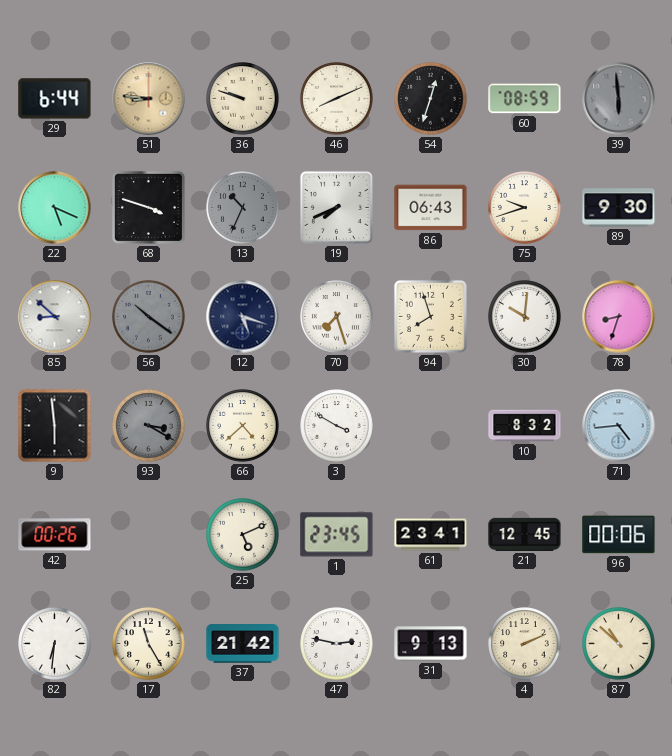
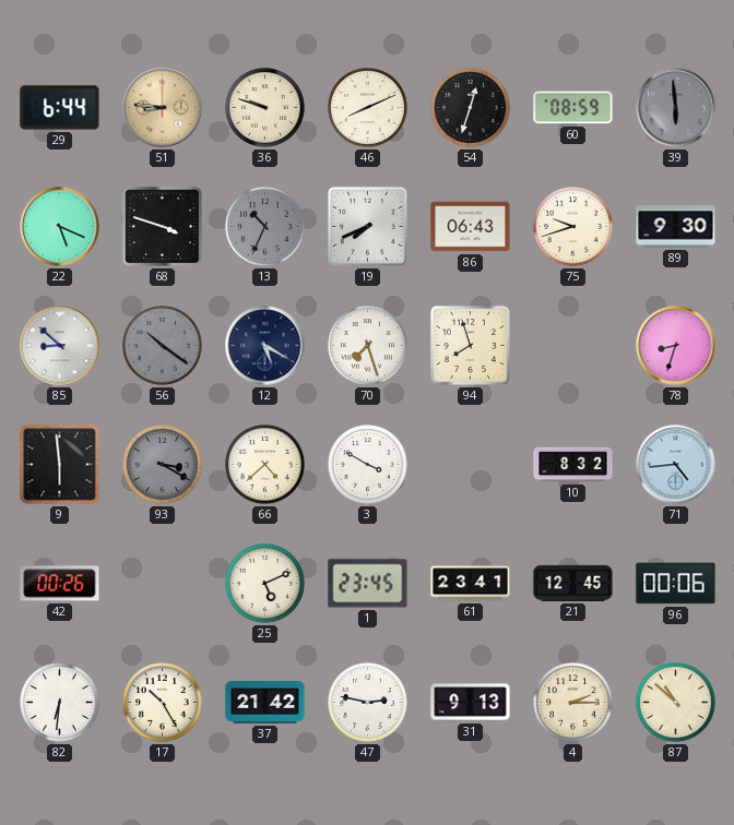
12: 5:18 -> 5:20
30: 10:01 -> none
17: 11:25 -> 10:25
4: 2:11 -> 2:15
